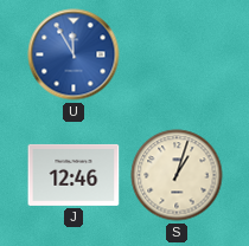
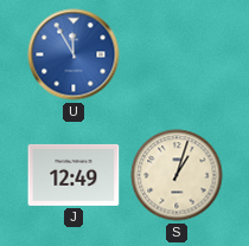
J: 12:46 -> 12:49
